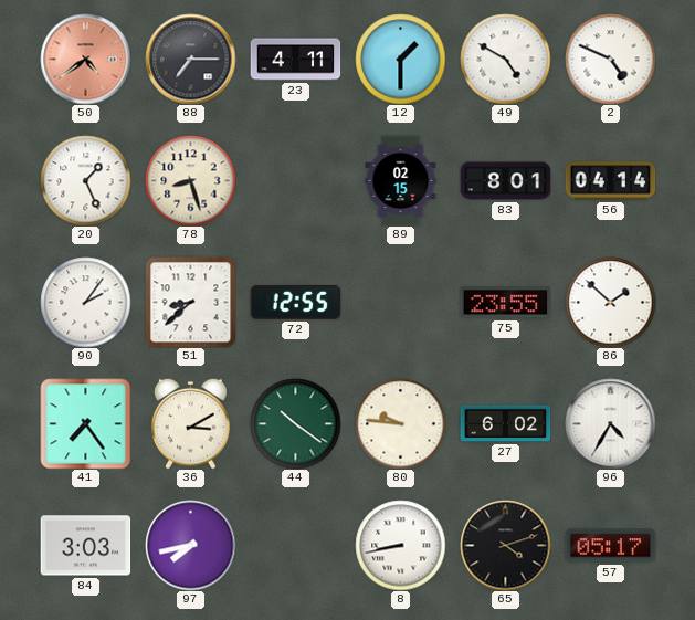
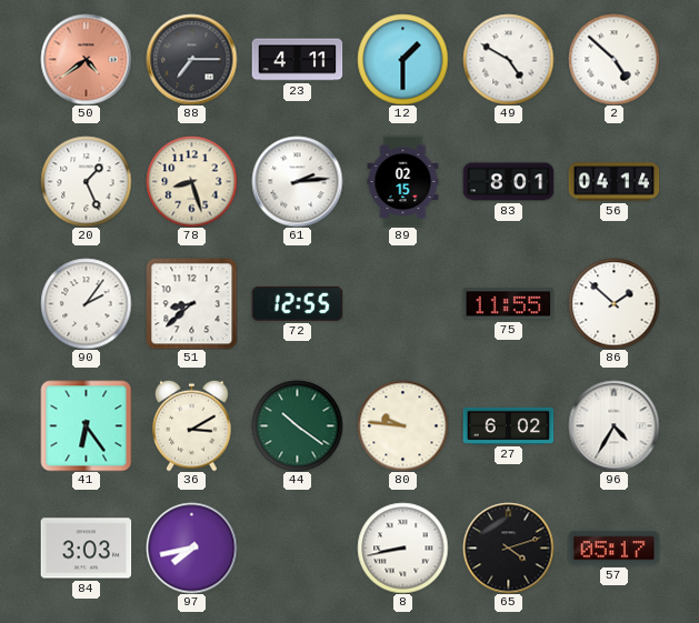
2: 4:49 -> 4:52
61: none -> 2:14
75: 23:55 -> 11:55
41: 7:24 -> 6:24
